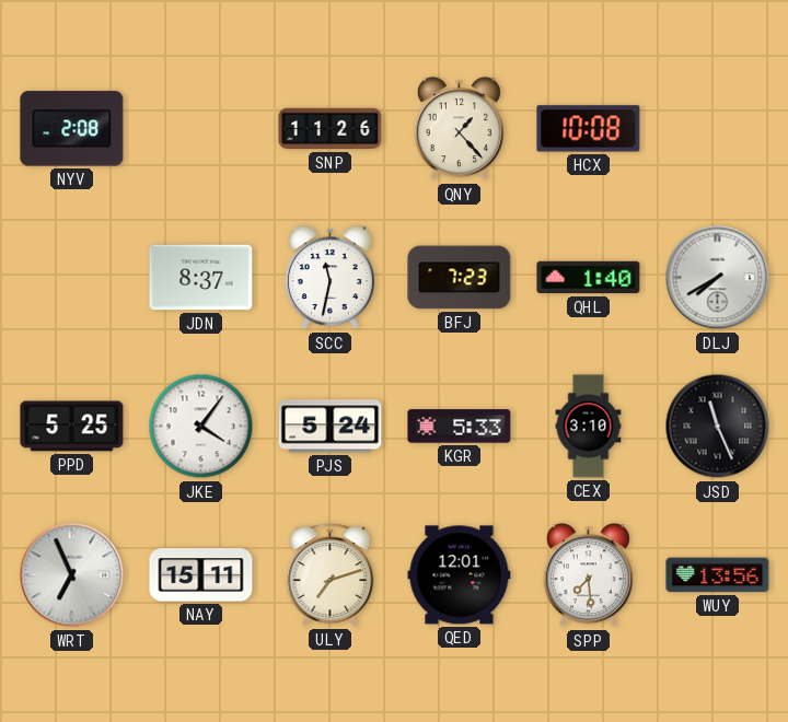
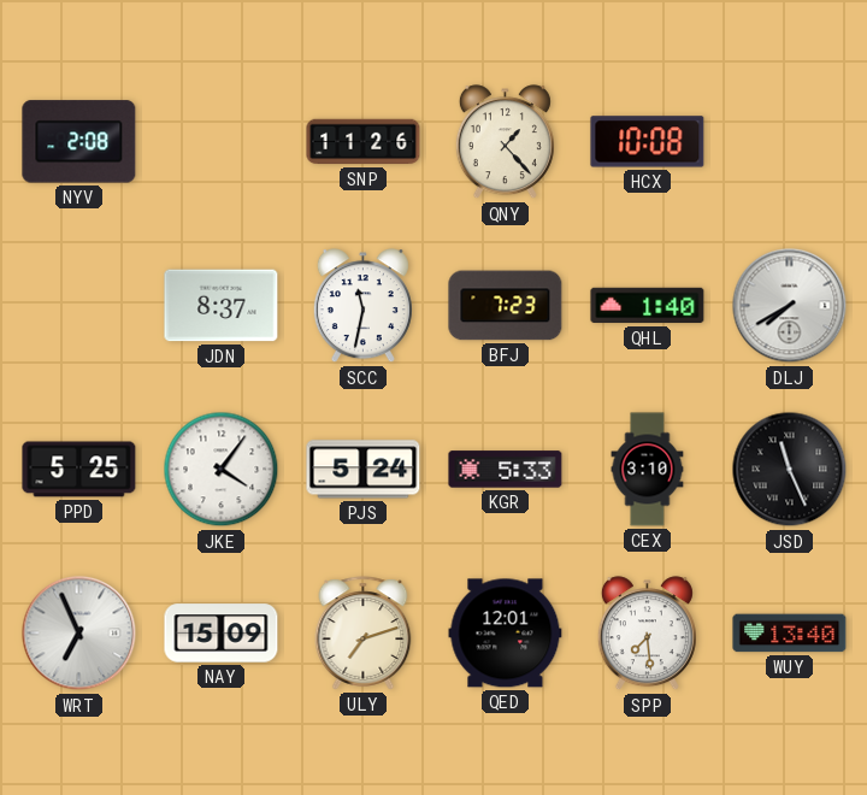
NAY: 15:11 -> 15:09
WUY: 13:56 -> 13:40
